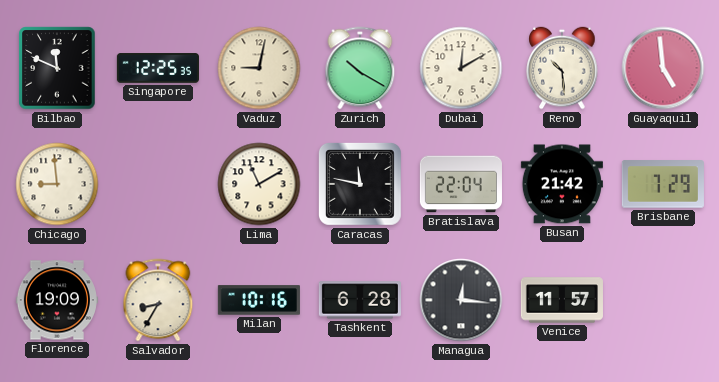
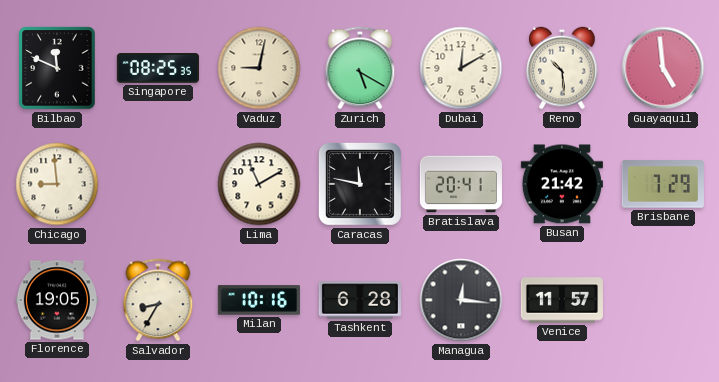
Singapore: 12:25 -> 08:25
Zurich: 10:20 -> 5:20
Bratislava: 22:04 -> 20:41
Florence: 19:09 -> 19:05
